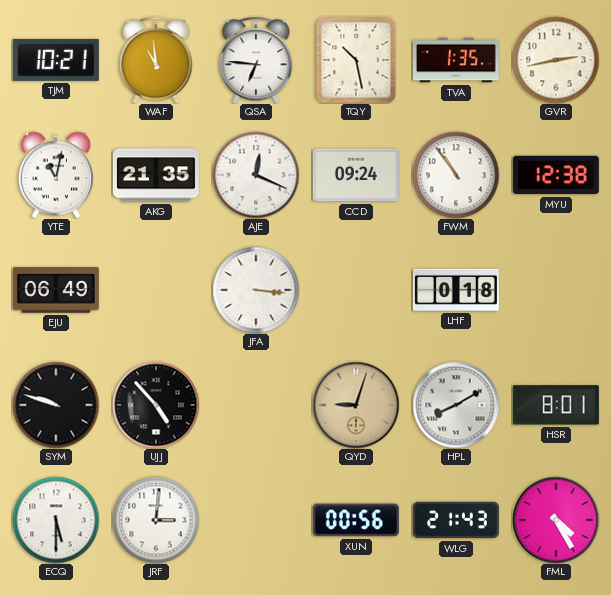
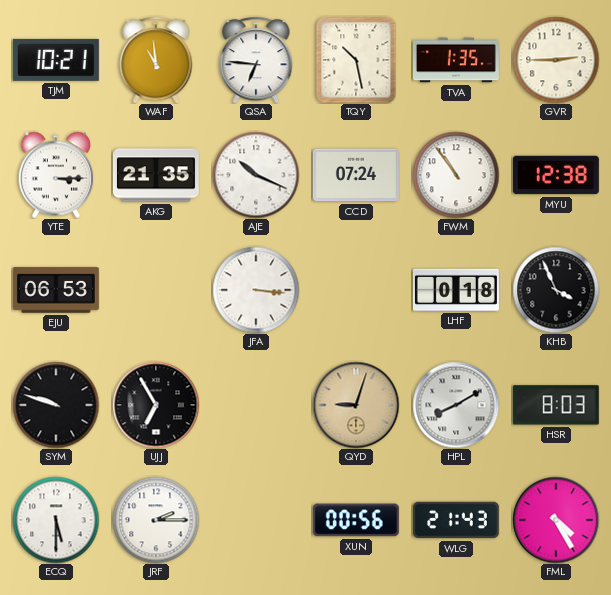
GVR: 2:43 -> 2:45
YTE: 11:02 -> 3:15
AJE: 12:19 -> 10:19
CCD: 09:24 -> 07:24
EJU: 06:49 -> 06:53
KHB: none -> 3:56
UJJ: 4:53 -> 6:55
HSR: 8:01 -> 8:03
JRF: 3:01 -> 2:15
